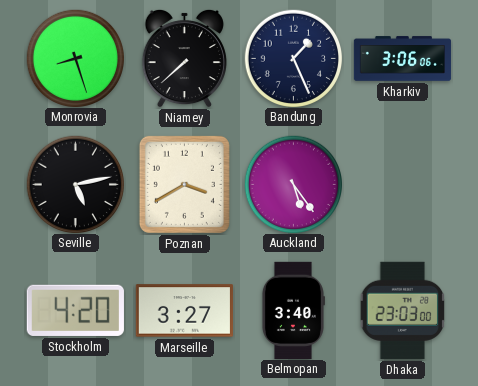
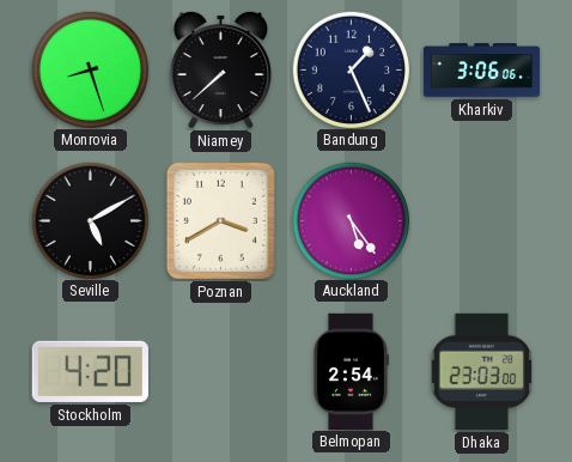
Seville: 5:13 -> 5:10
Marseille: 3:27 -> none
Belmopan: 3:40 -> 2:54
